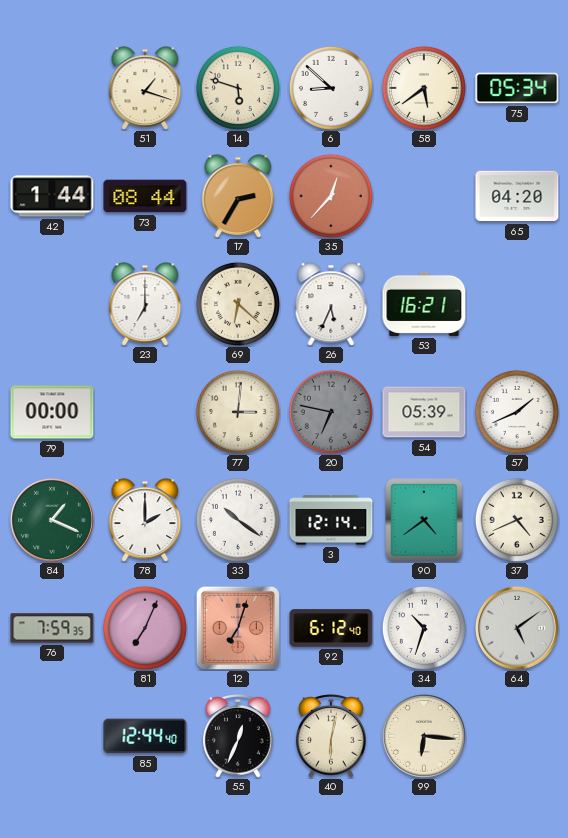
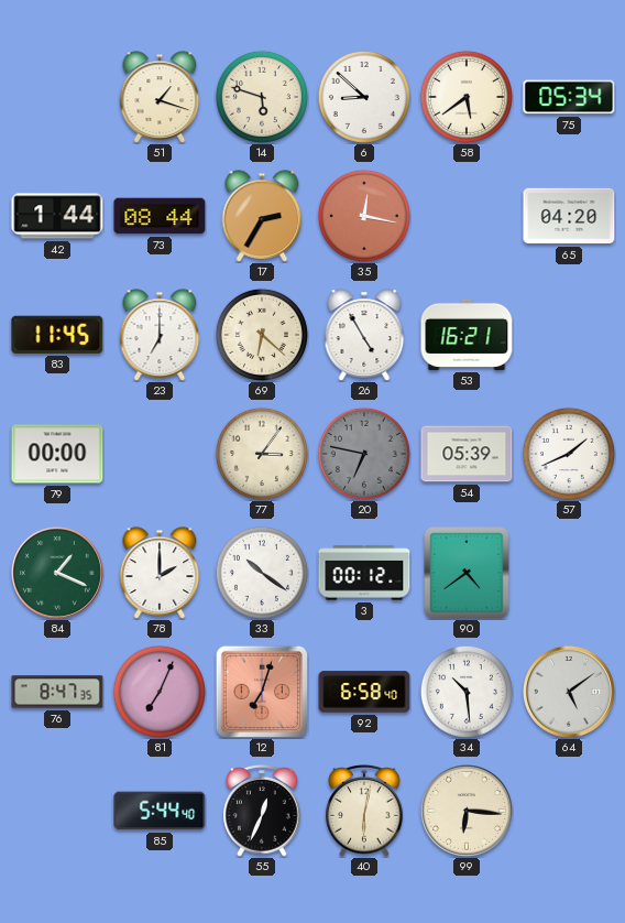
35: 12:37 -> 12:17
83: none -> 11:45
26: 5:34 -> 4:55
77: 3:01 -> 3:06
3: 12:14 -> 00:12
37: 4:41 -> none
76: 7:59 -> 8:47
92: 6:12 -> 6:58
34: 10:33 -> 10:29
85: 12:44 -> 5:44
